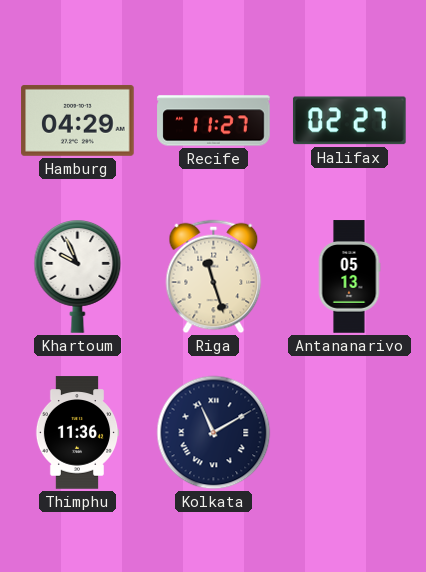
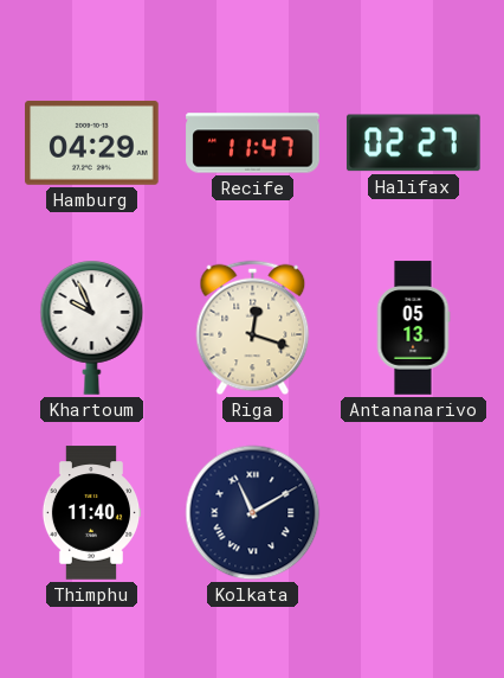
Recife: 11:27 -> 11:47
Riga: 11:27 -> 12:18
Thimphu: 11:36 -> 11:40
